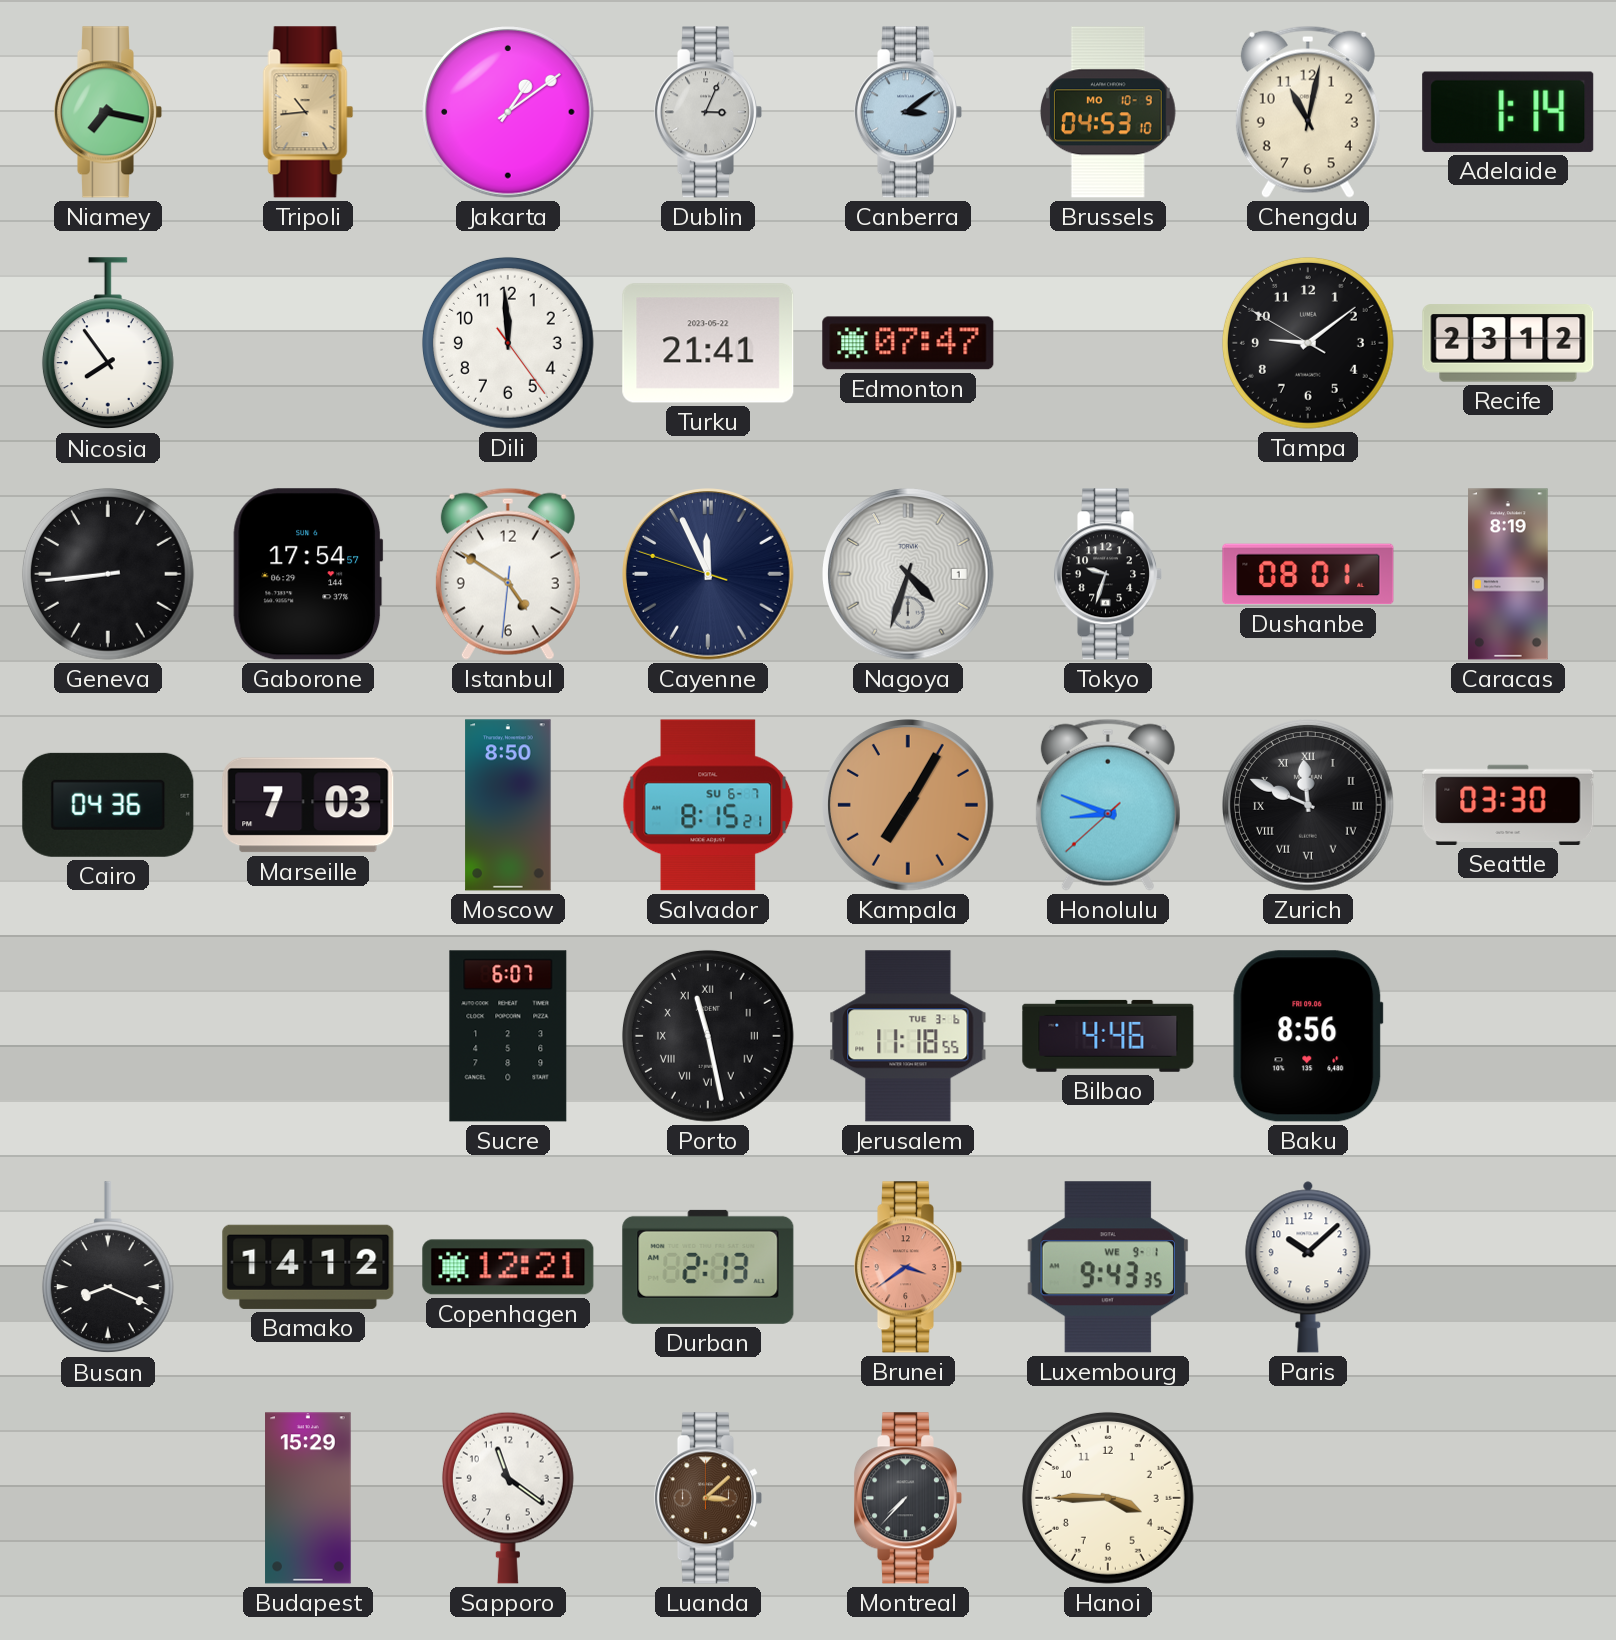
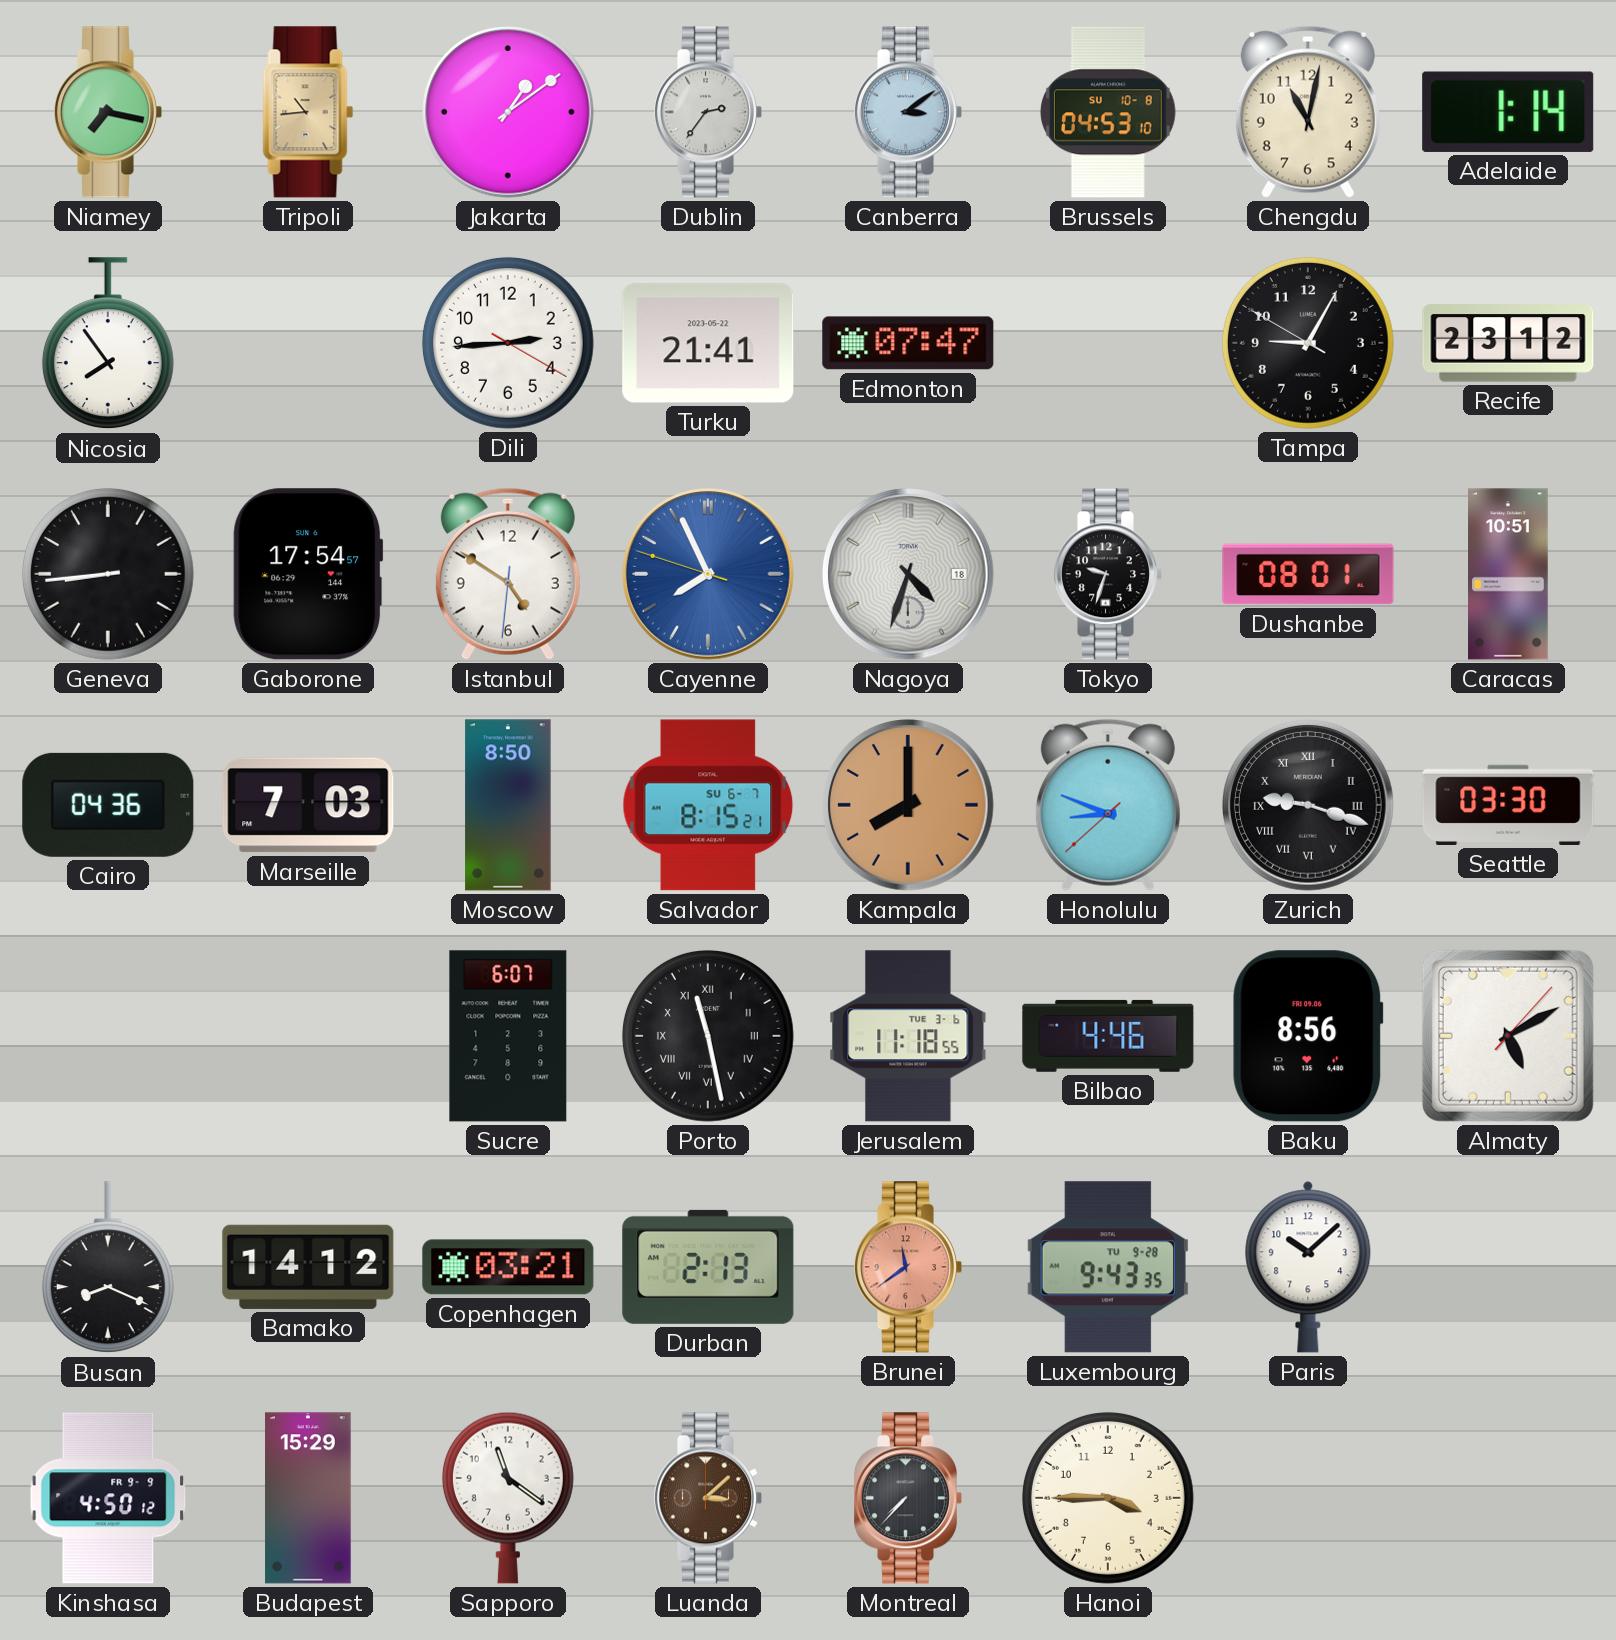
Dublin: 3:04 -> 2:36
Brussels date: MO 10-9 -> SU 10-8
Dili: 11:59 -> 2:44
Tampa: 9:08 -> 9:04
Cayenne: 11:55 -> 7:55
Cayenne dial: navy -> blue
Nagoya date: 1 -> 18
Caracas: 8:19 -> 10:51
Kampala: 7:05 -> 8:00
Zurich: 11:49 -> 9:18
Almaty: none -> 5:10
Copenhagen: 12:21 -> 03:21
Brunei: 3:39 -> 11:39
Luxembourg date: WE 9-1 -> TU 9-28
Kinshasa: none -> 4:50
